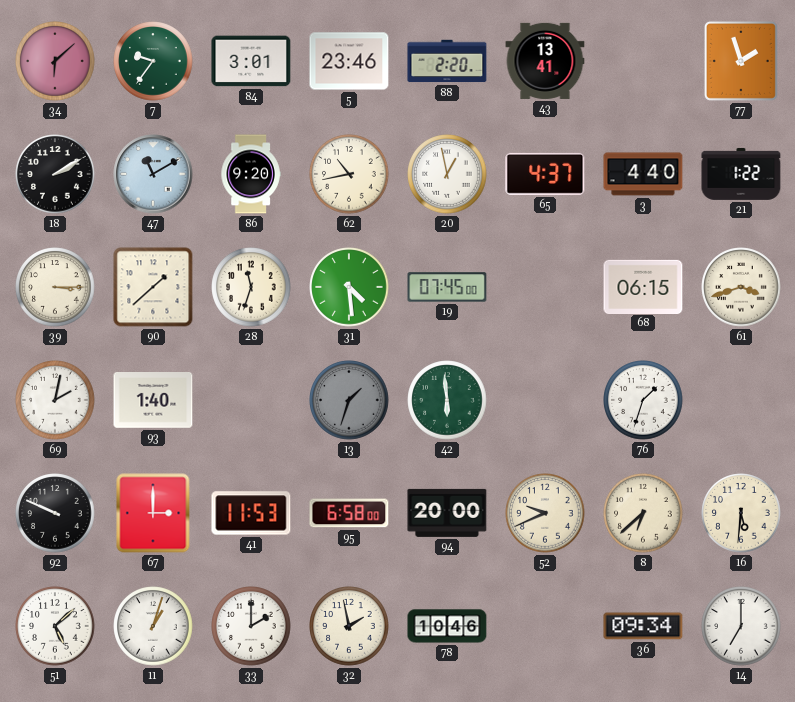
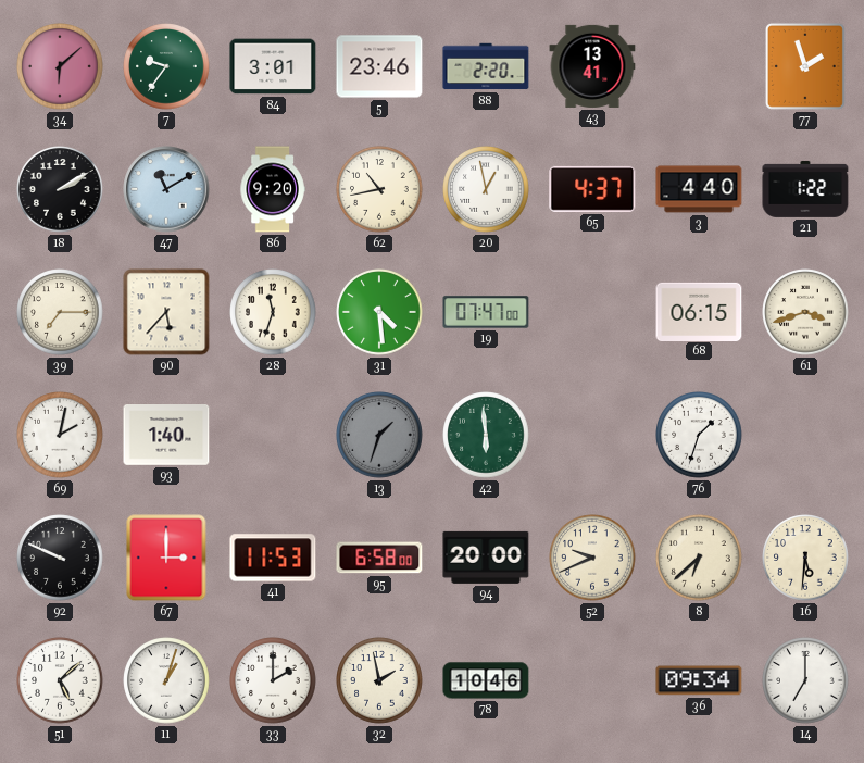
39: 3:15 -> 7:15
90: 1:38 -> 5:37
19: 07:45 -> 07:47
